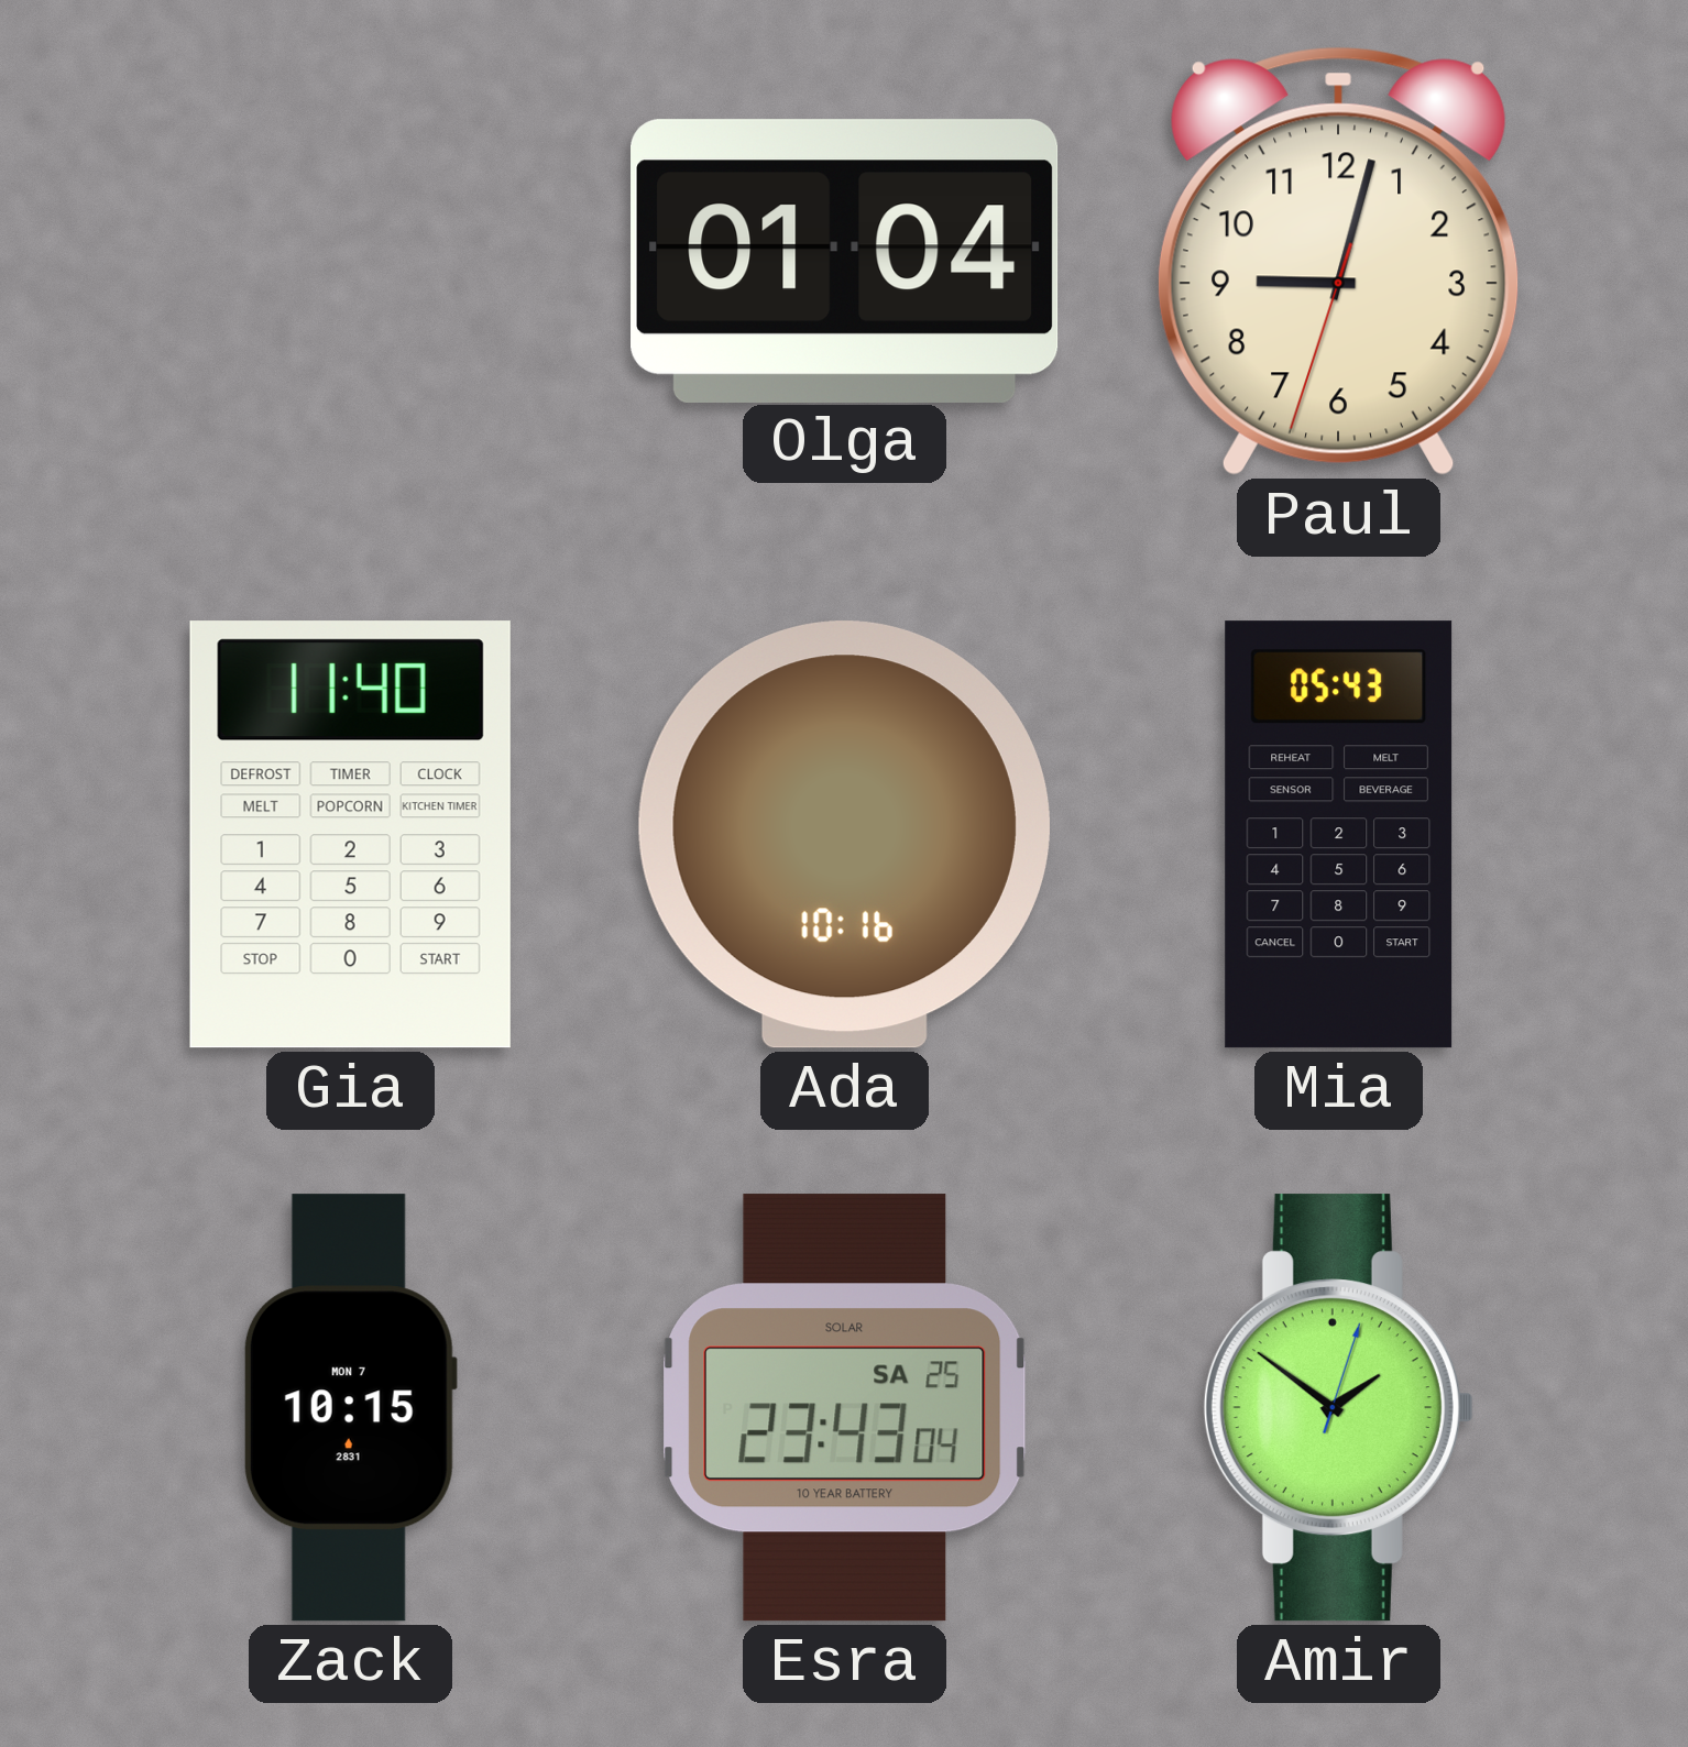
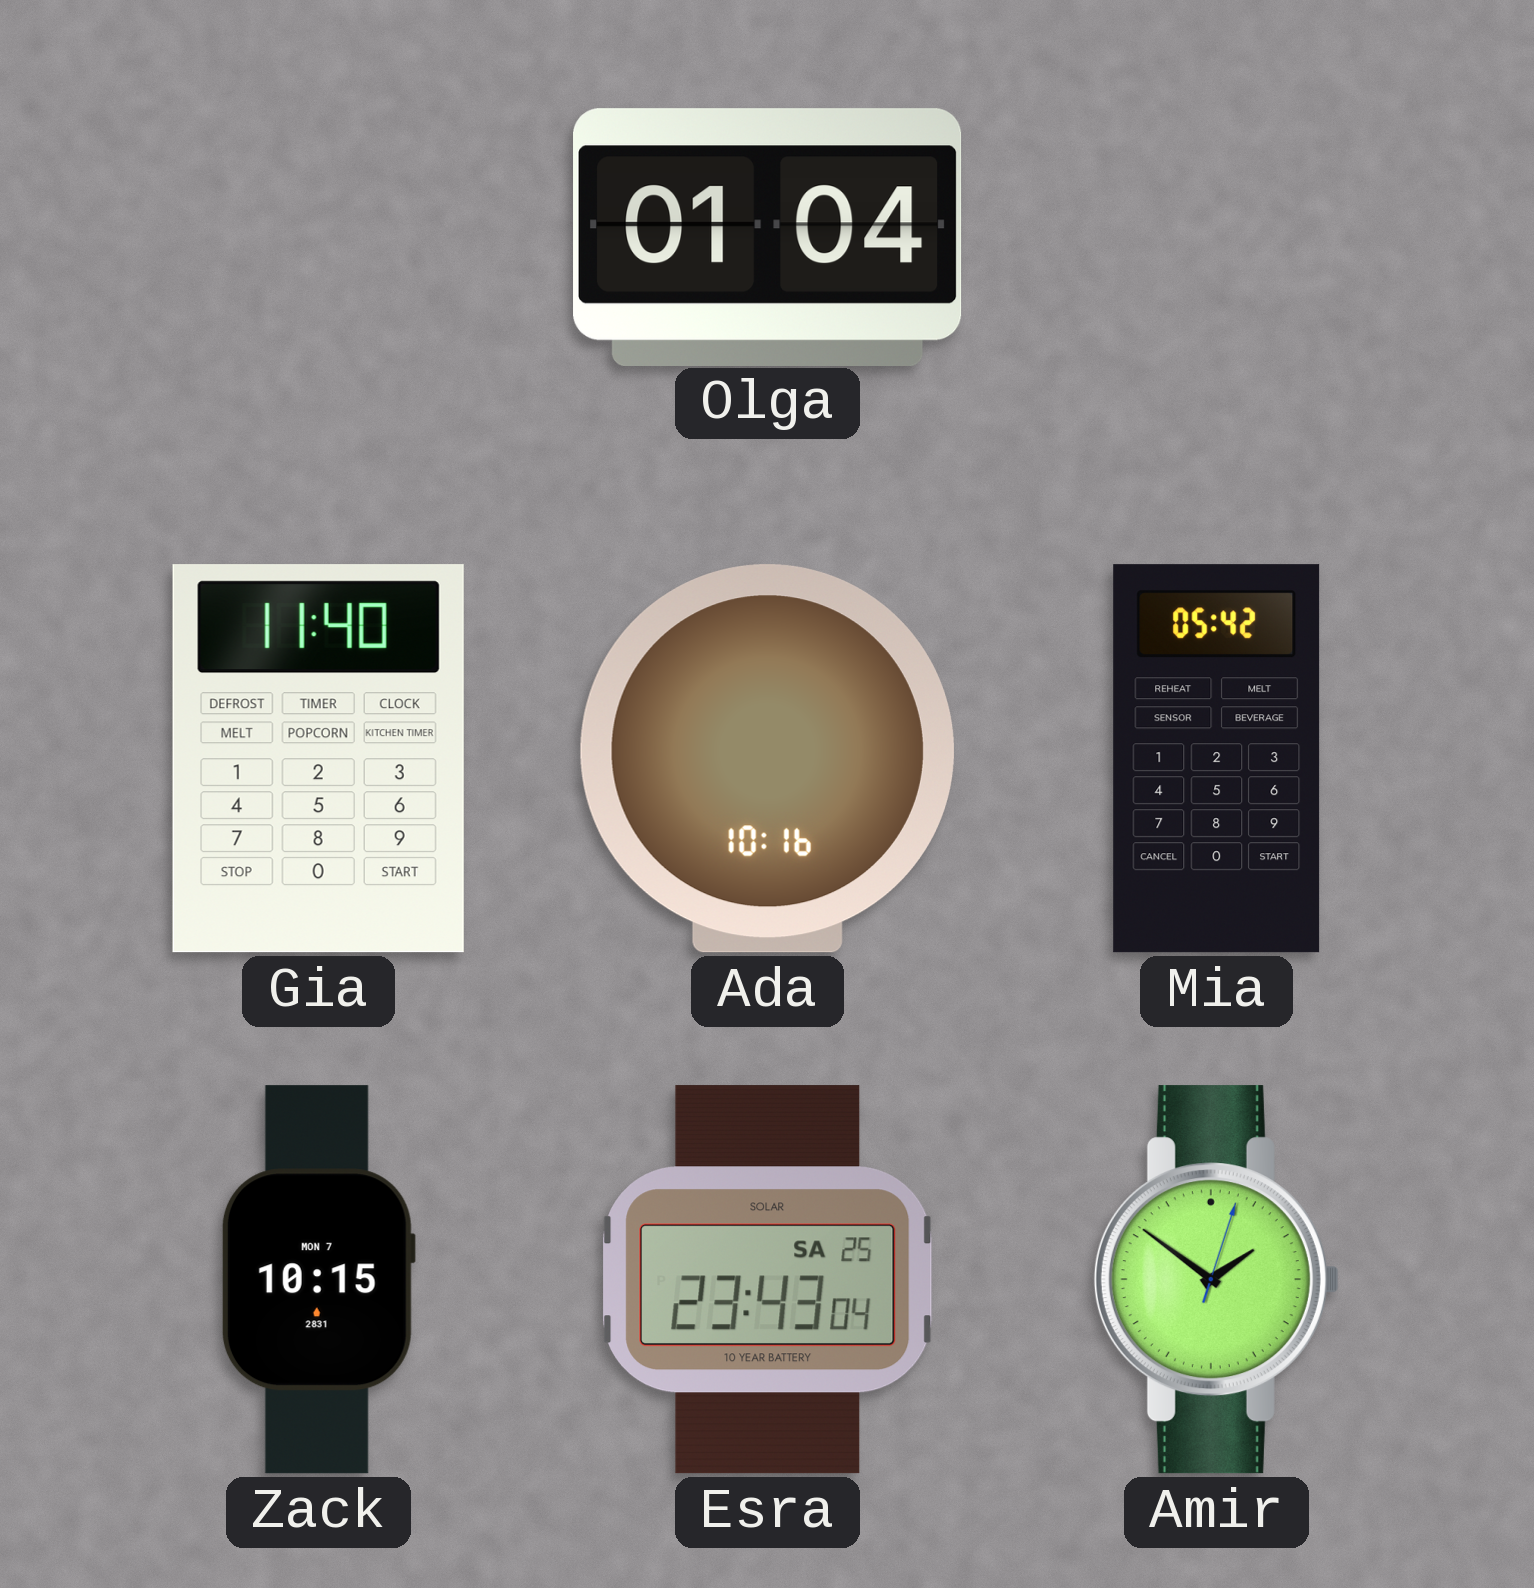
Paul: 9:02 -> none
Mia: 05:43 -> 05:42
